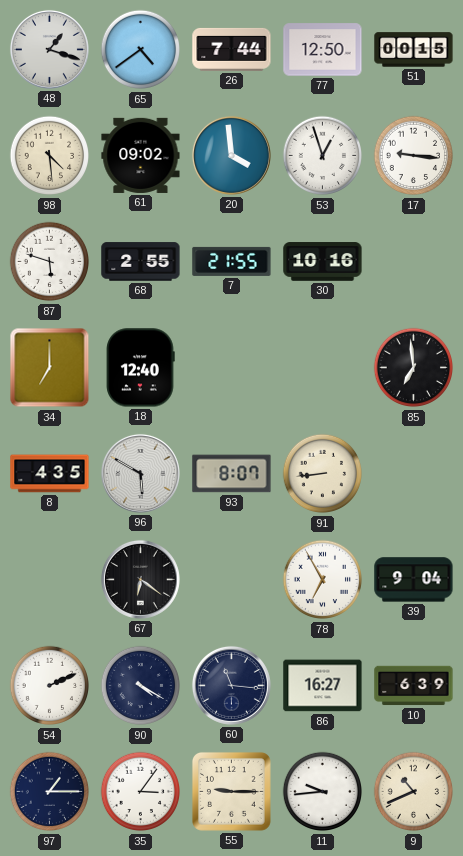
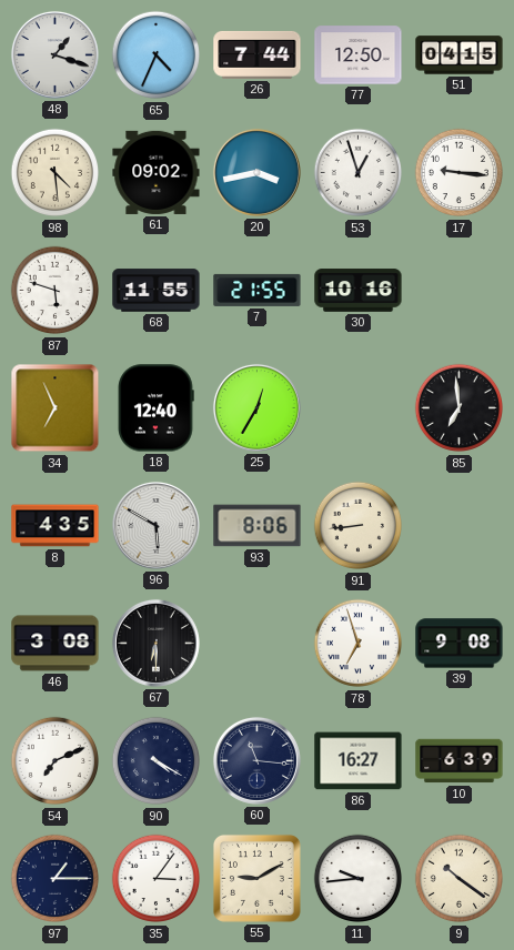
65: 4:39 -> 4:34
51: 00:15 -> 04:15
20: 3:59 -> 3:43
68: 2:55 -> 11:55
34: 7:00 -> 6:56
25: none -> 12:35
93: 8:07 -> 8:06
46: none -> 3:08
67: 6:21 -> 6:30
78: 6:55 -> 6:57
39: 9:04 -> 9:08
54: 2:11 -> 7:11
55: 9:15 -> 9:10
9: 10:41 -> 10:21
